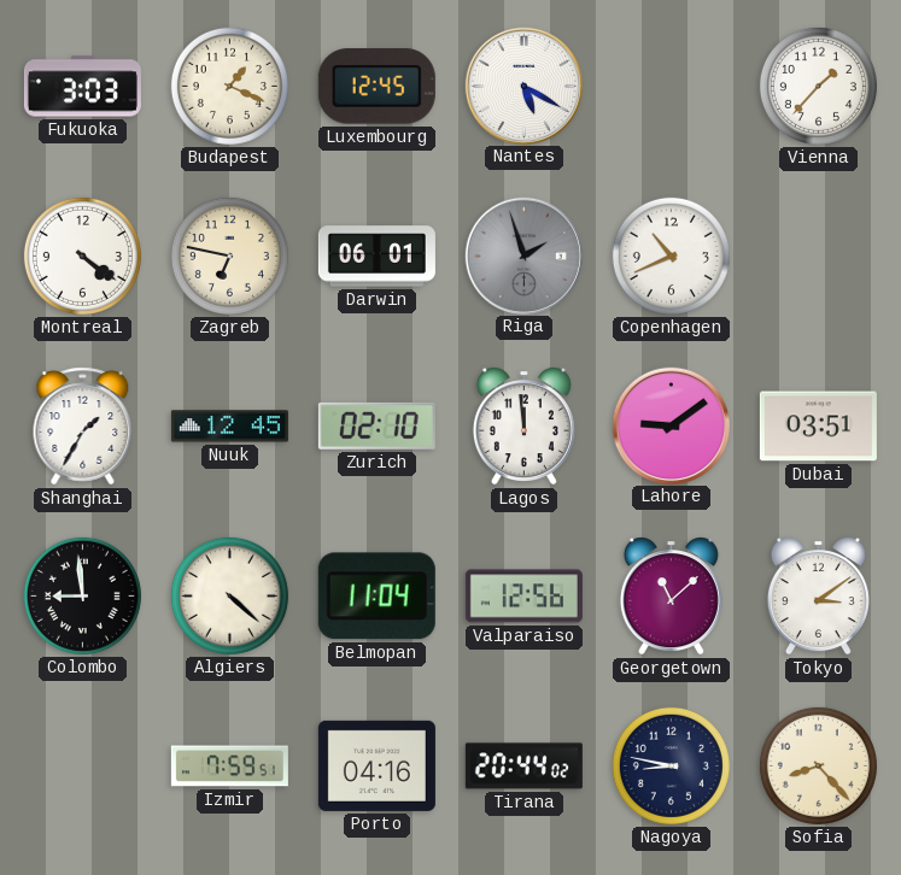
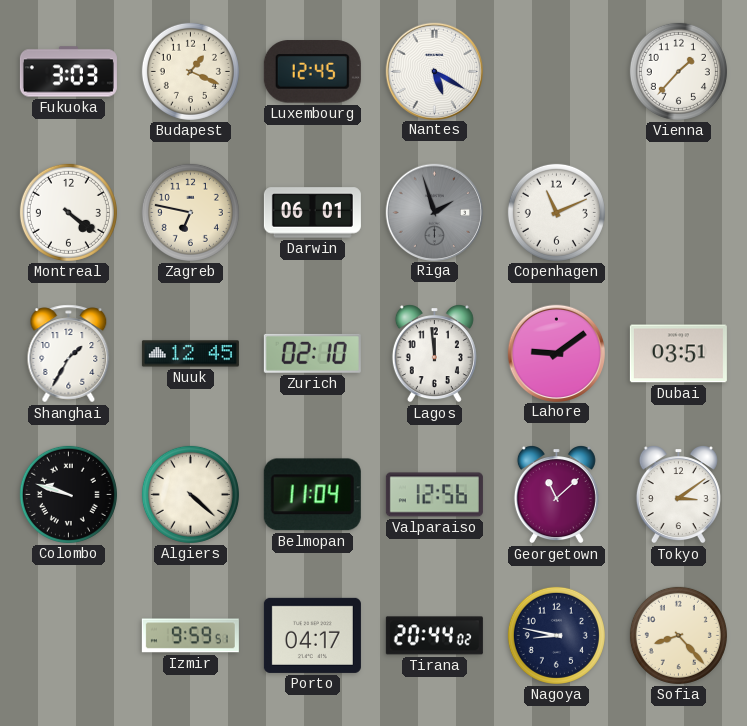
Copenhagen: 10:41 -> 11:11
Colombo: 8:59 -> 9:48
Izmir: 7:59 -> 9:59
Porto: 04:16 -> 04:17
